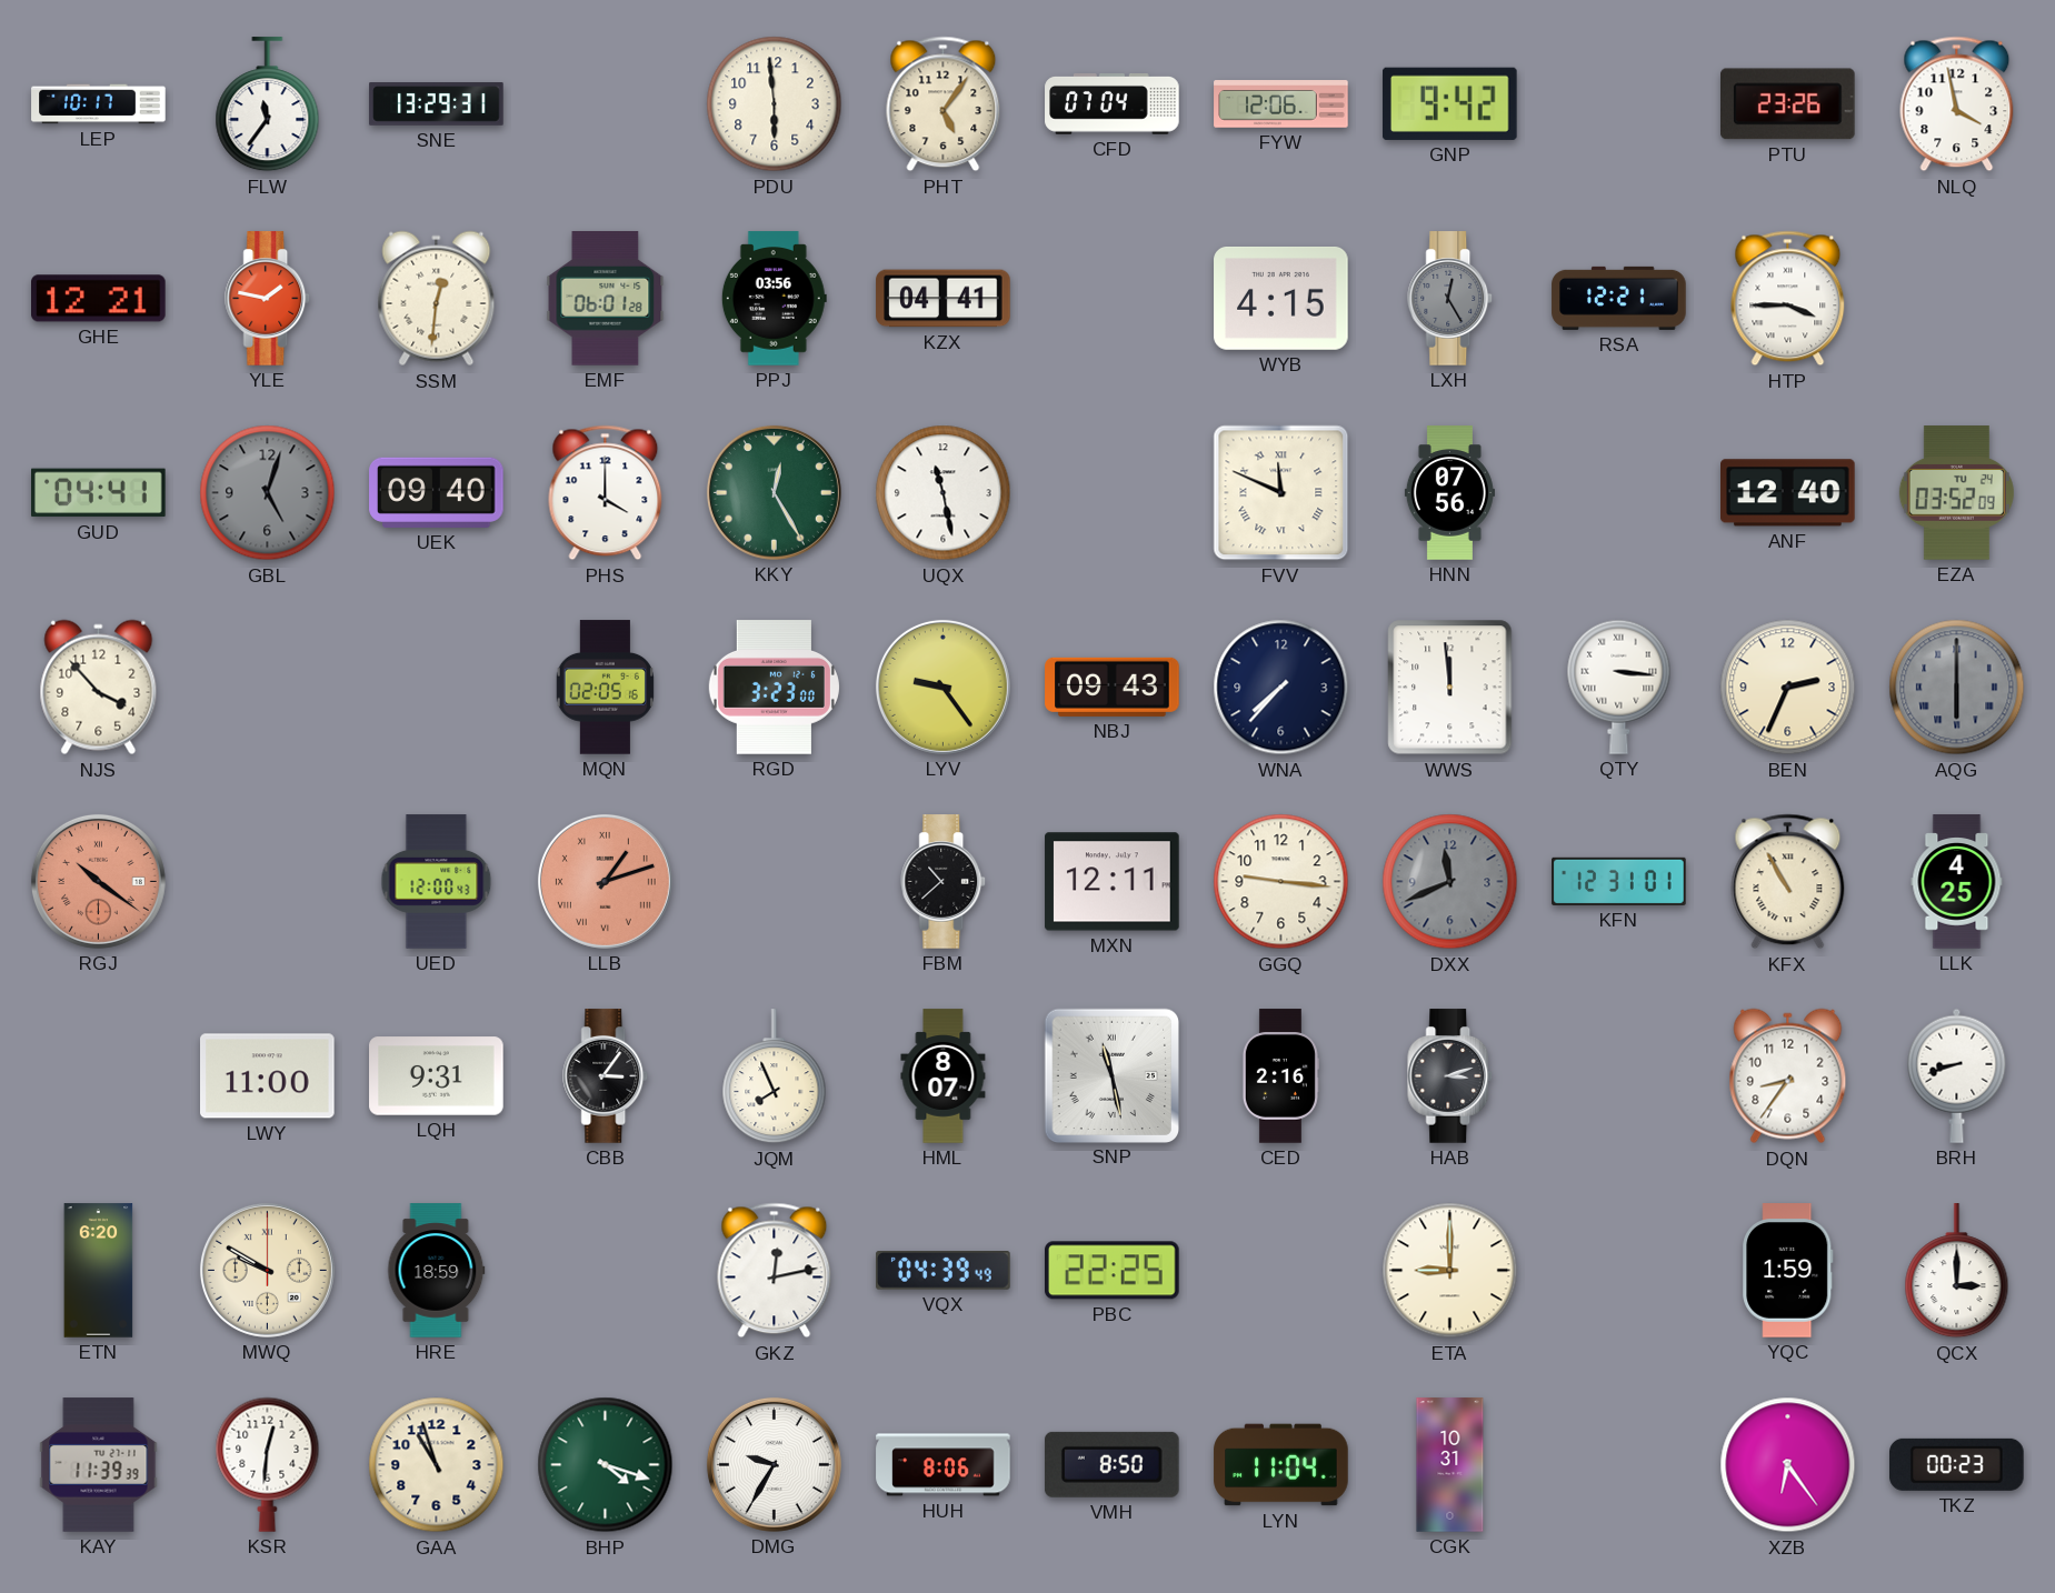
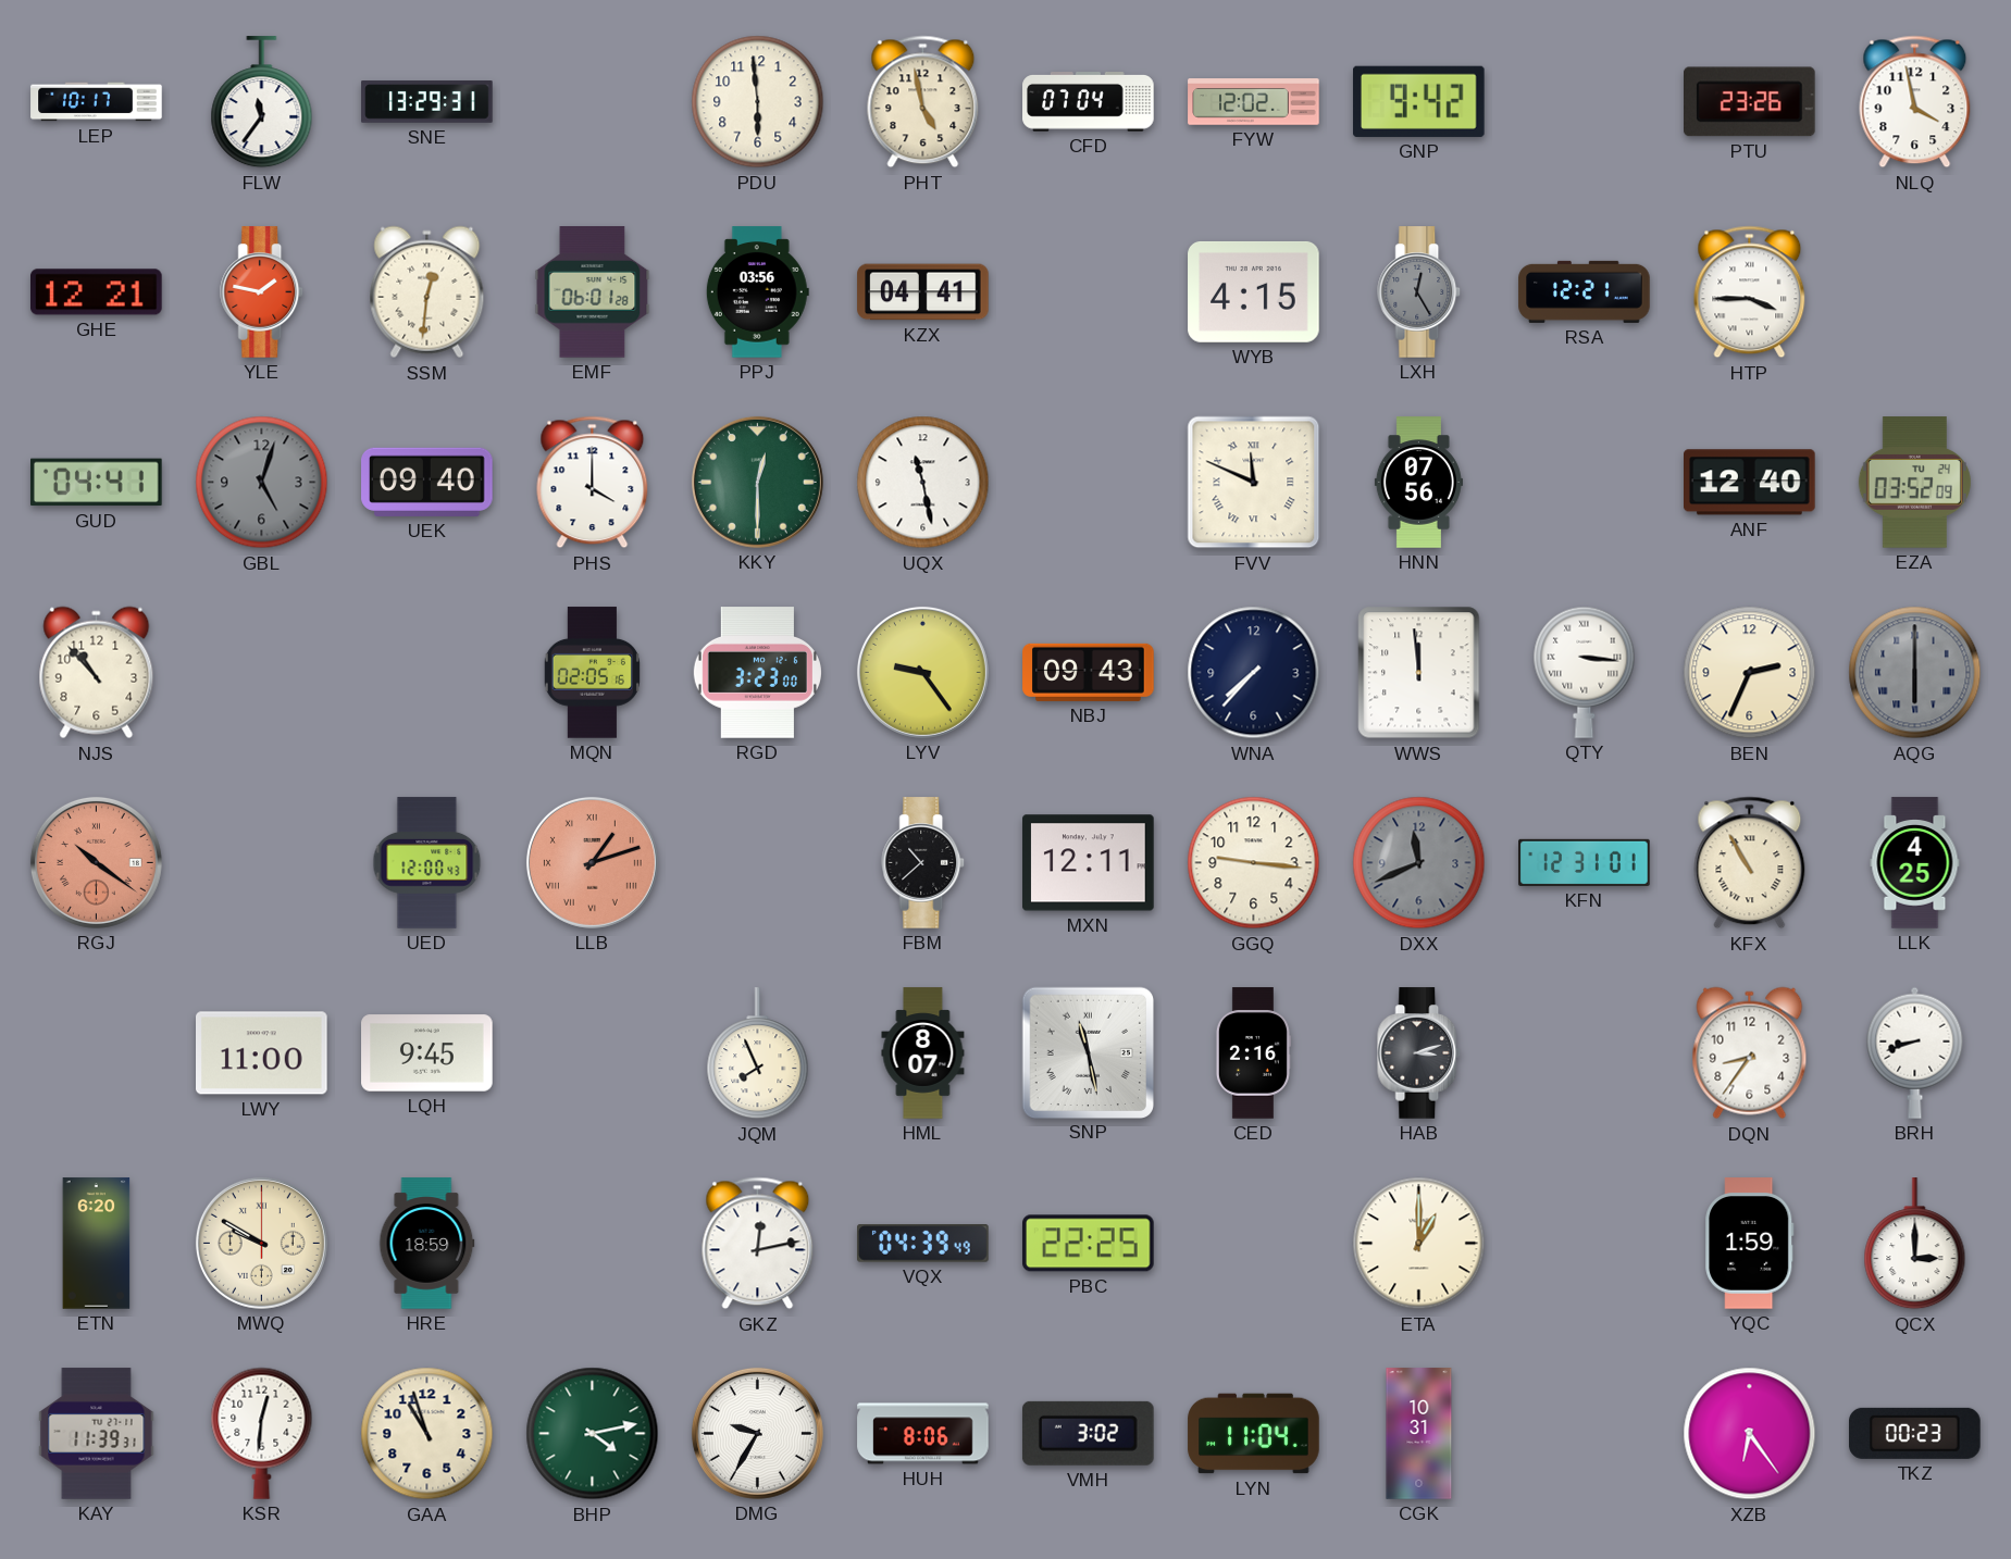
PHT: 5:06 -> 4:58
FYW: 12:06 -> 12:02
KKY: 12:25 -> 12:30
NJS: 3:53 -> 10:53
LQH: 9:31 -> 9:45
CBB: 3:06 -> none
ETA: 9:00 -> 1:00
KAY: 11:39:39 -> 11:39:31
BHP: 4:18 -> 4:13
VMH: 8:50 -> 3:02
